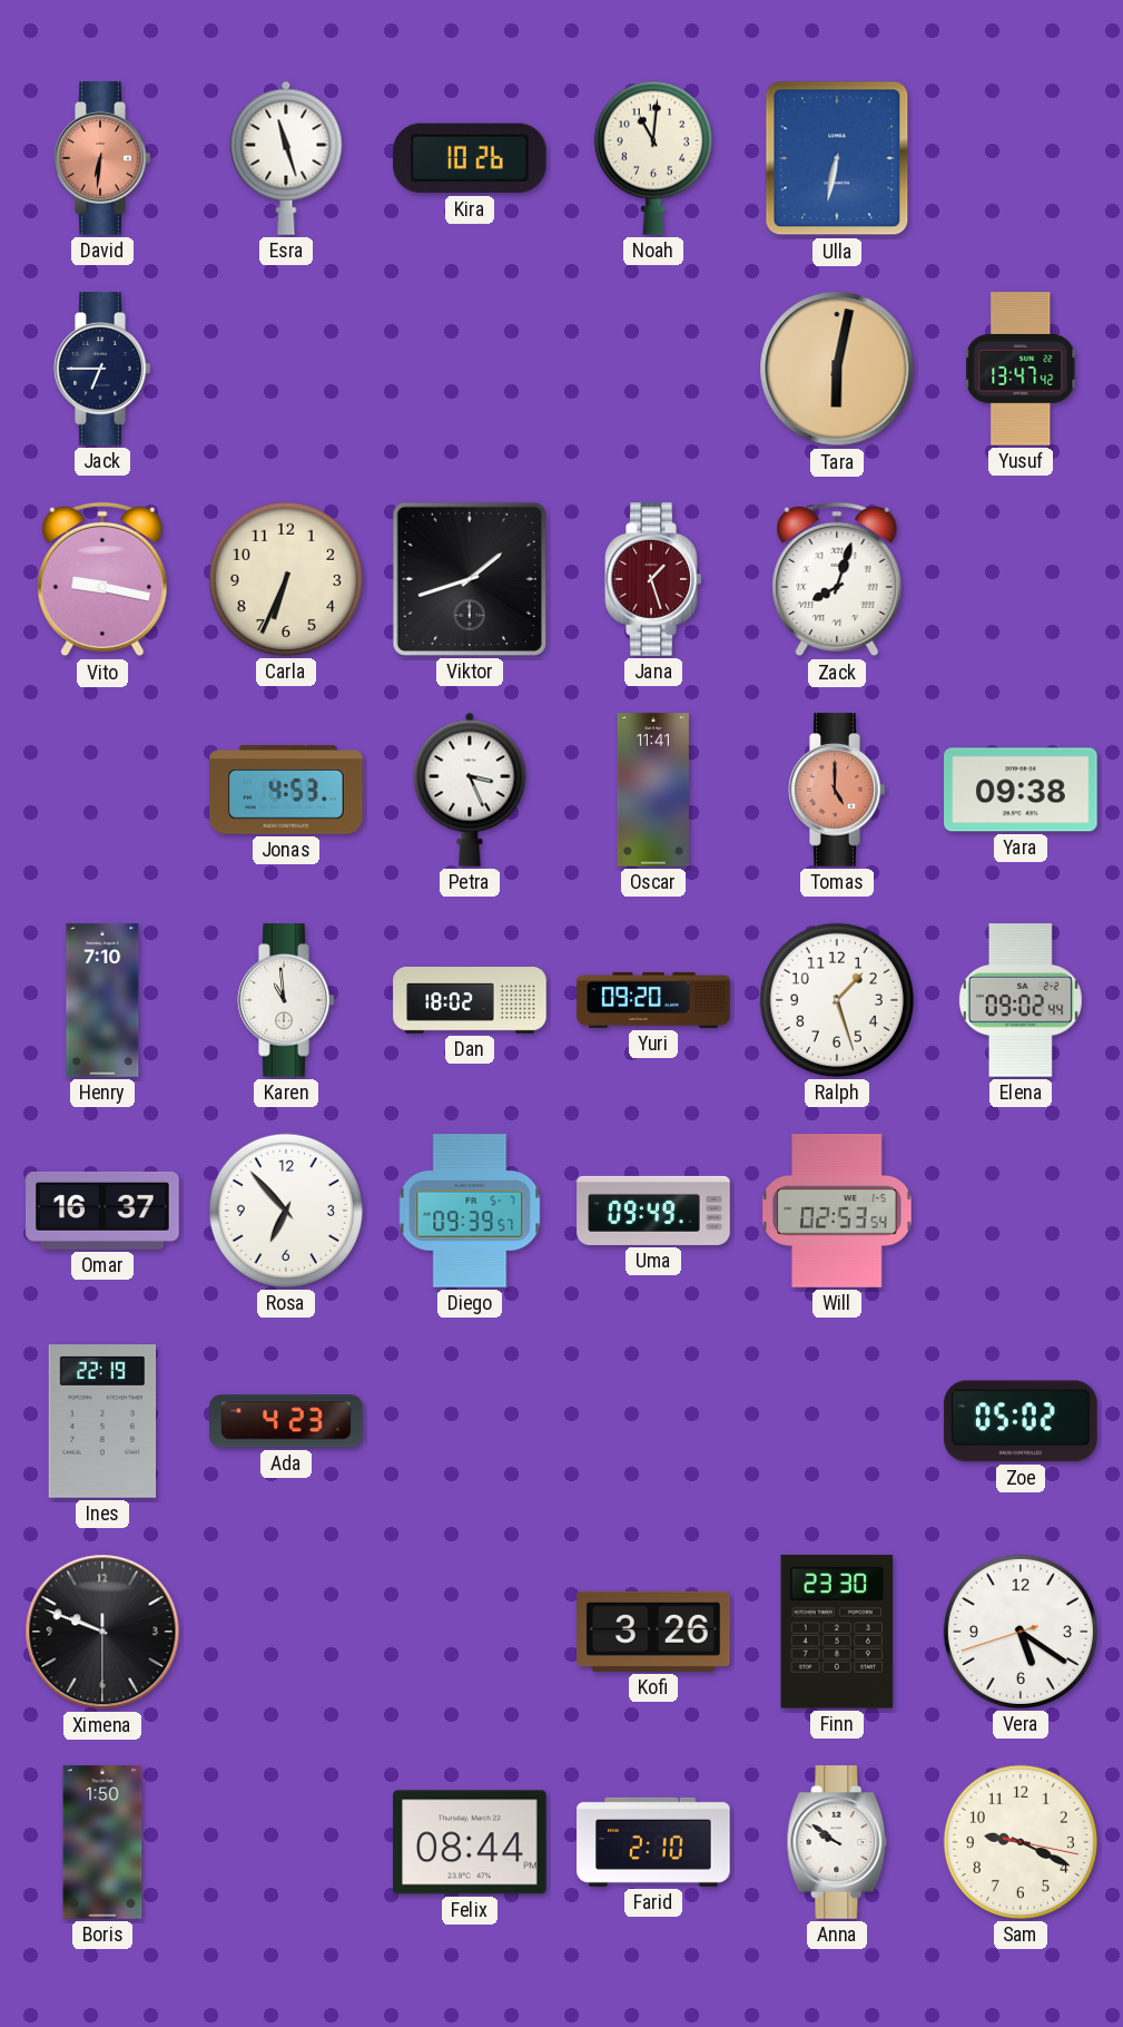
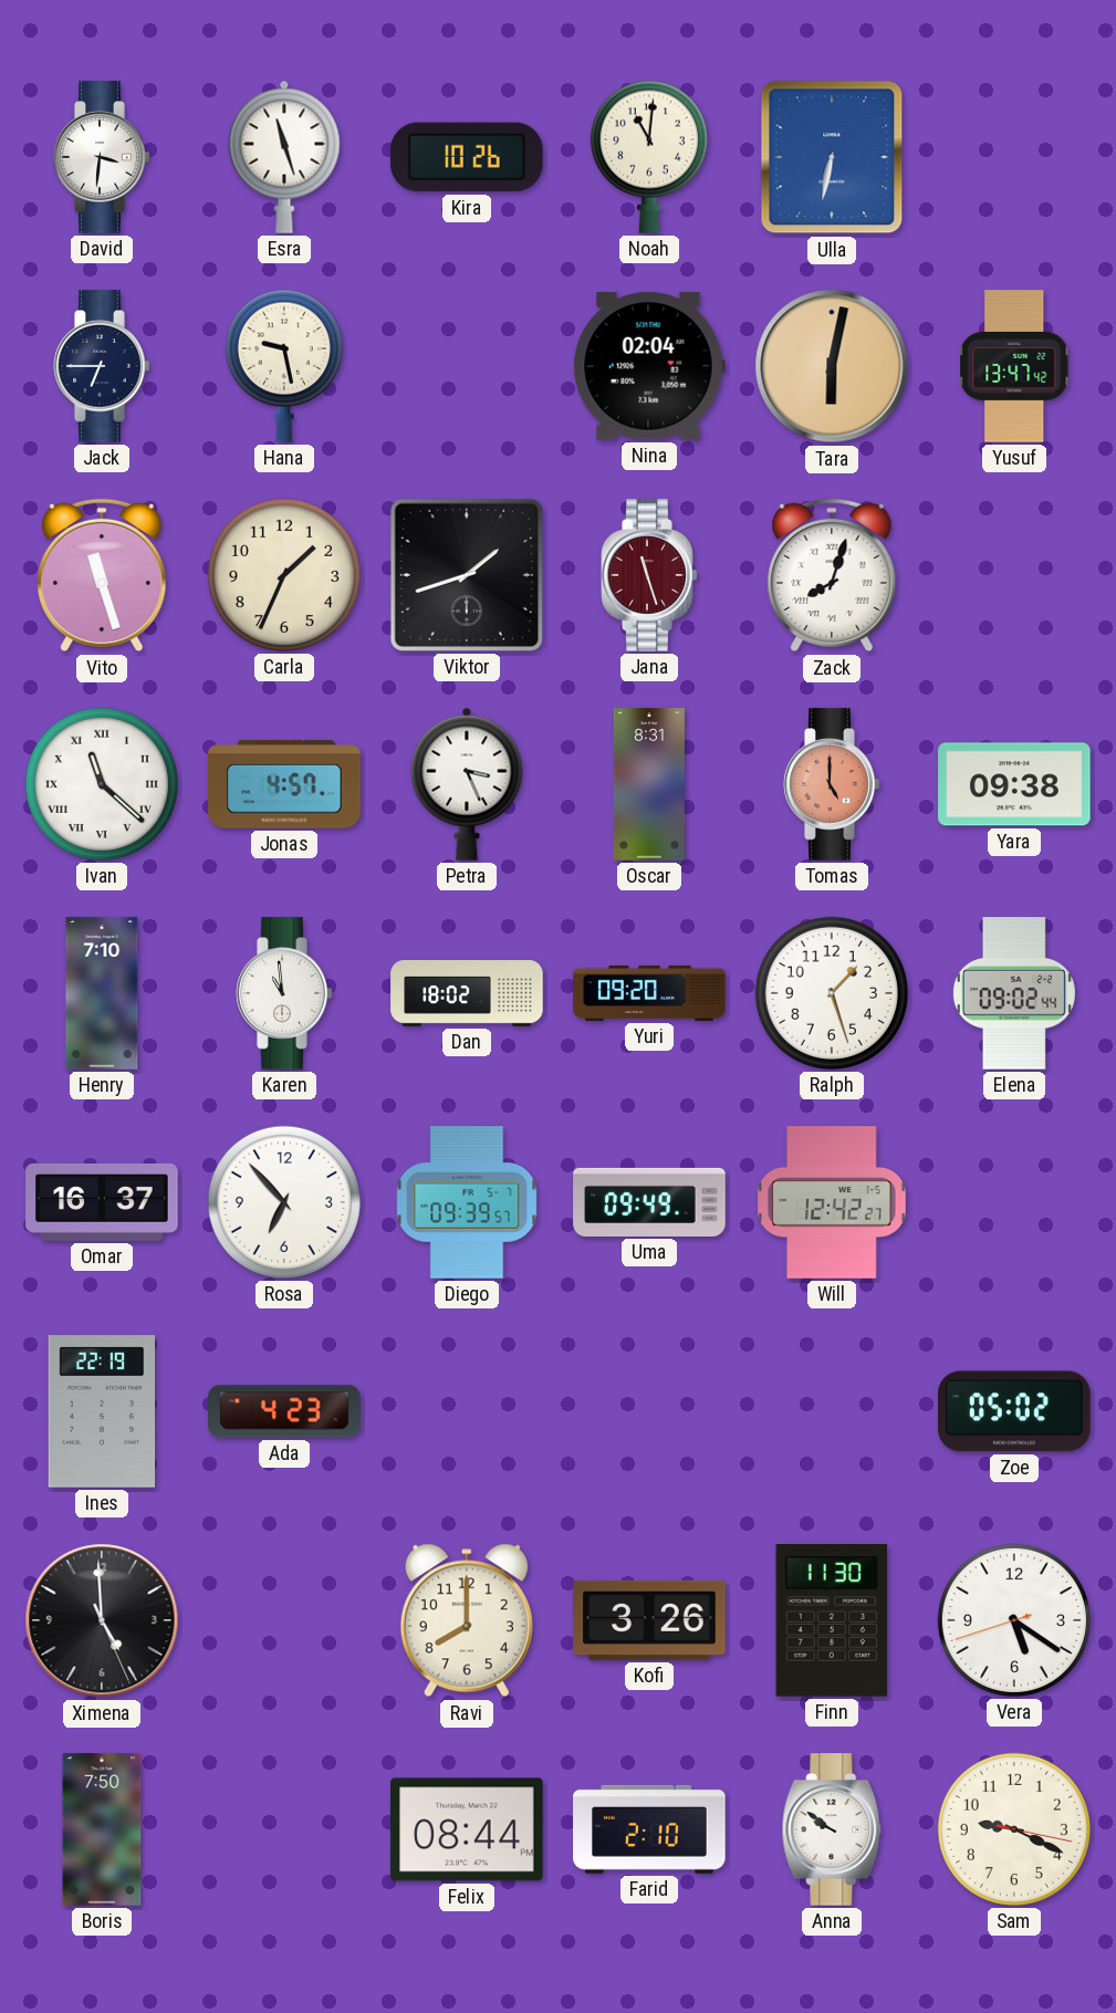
David: 6:31 -> 3:31
David dial: salmon -> white
Hana: none -> 9:28
Nina: none -> 02:04
Vito: 9:17 -> 11:27
Carla: 6:34 -> 1:34
Jana: 1:27 -> 11:27
Ivan: none -> 11:22
Jonas: 4:53 -> 4:57
Oscar: 11:41 -> 8:31
Will: 02:53 -> 12:42
Ximena: 9:48 -> 4:59
Ravi: none -> 8:00
Finn: 23:30 -> 11:30
Boris: 1:50 -> 7:50
